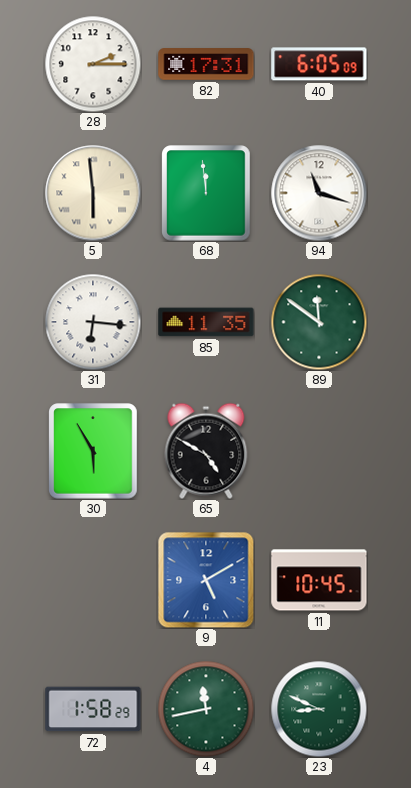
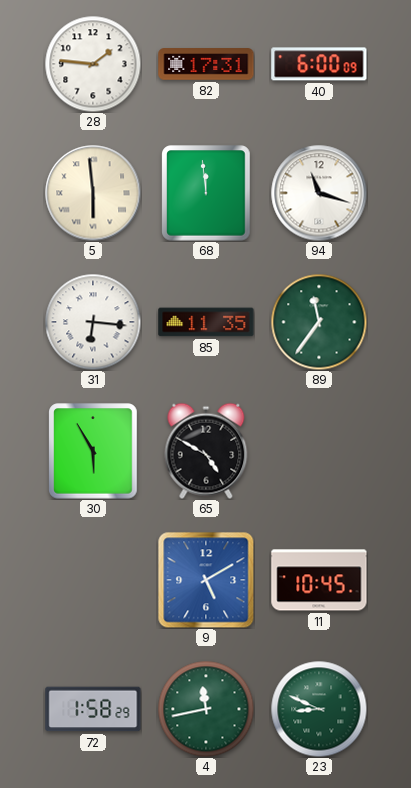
28: 2:15 -> 1:46
40: 6:05 -> 6:00
89: 11:51 -> 11:36
